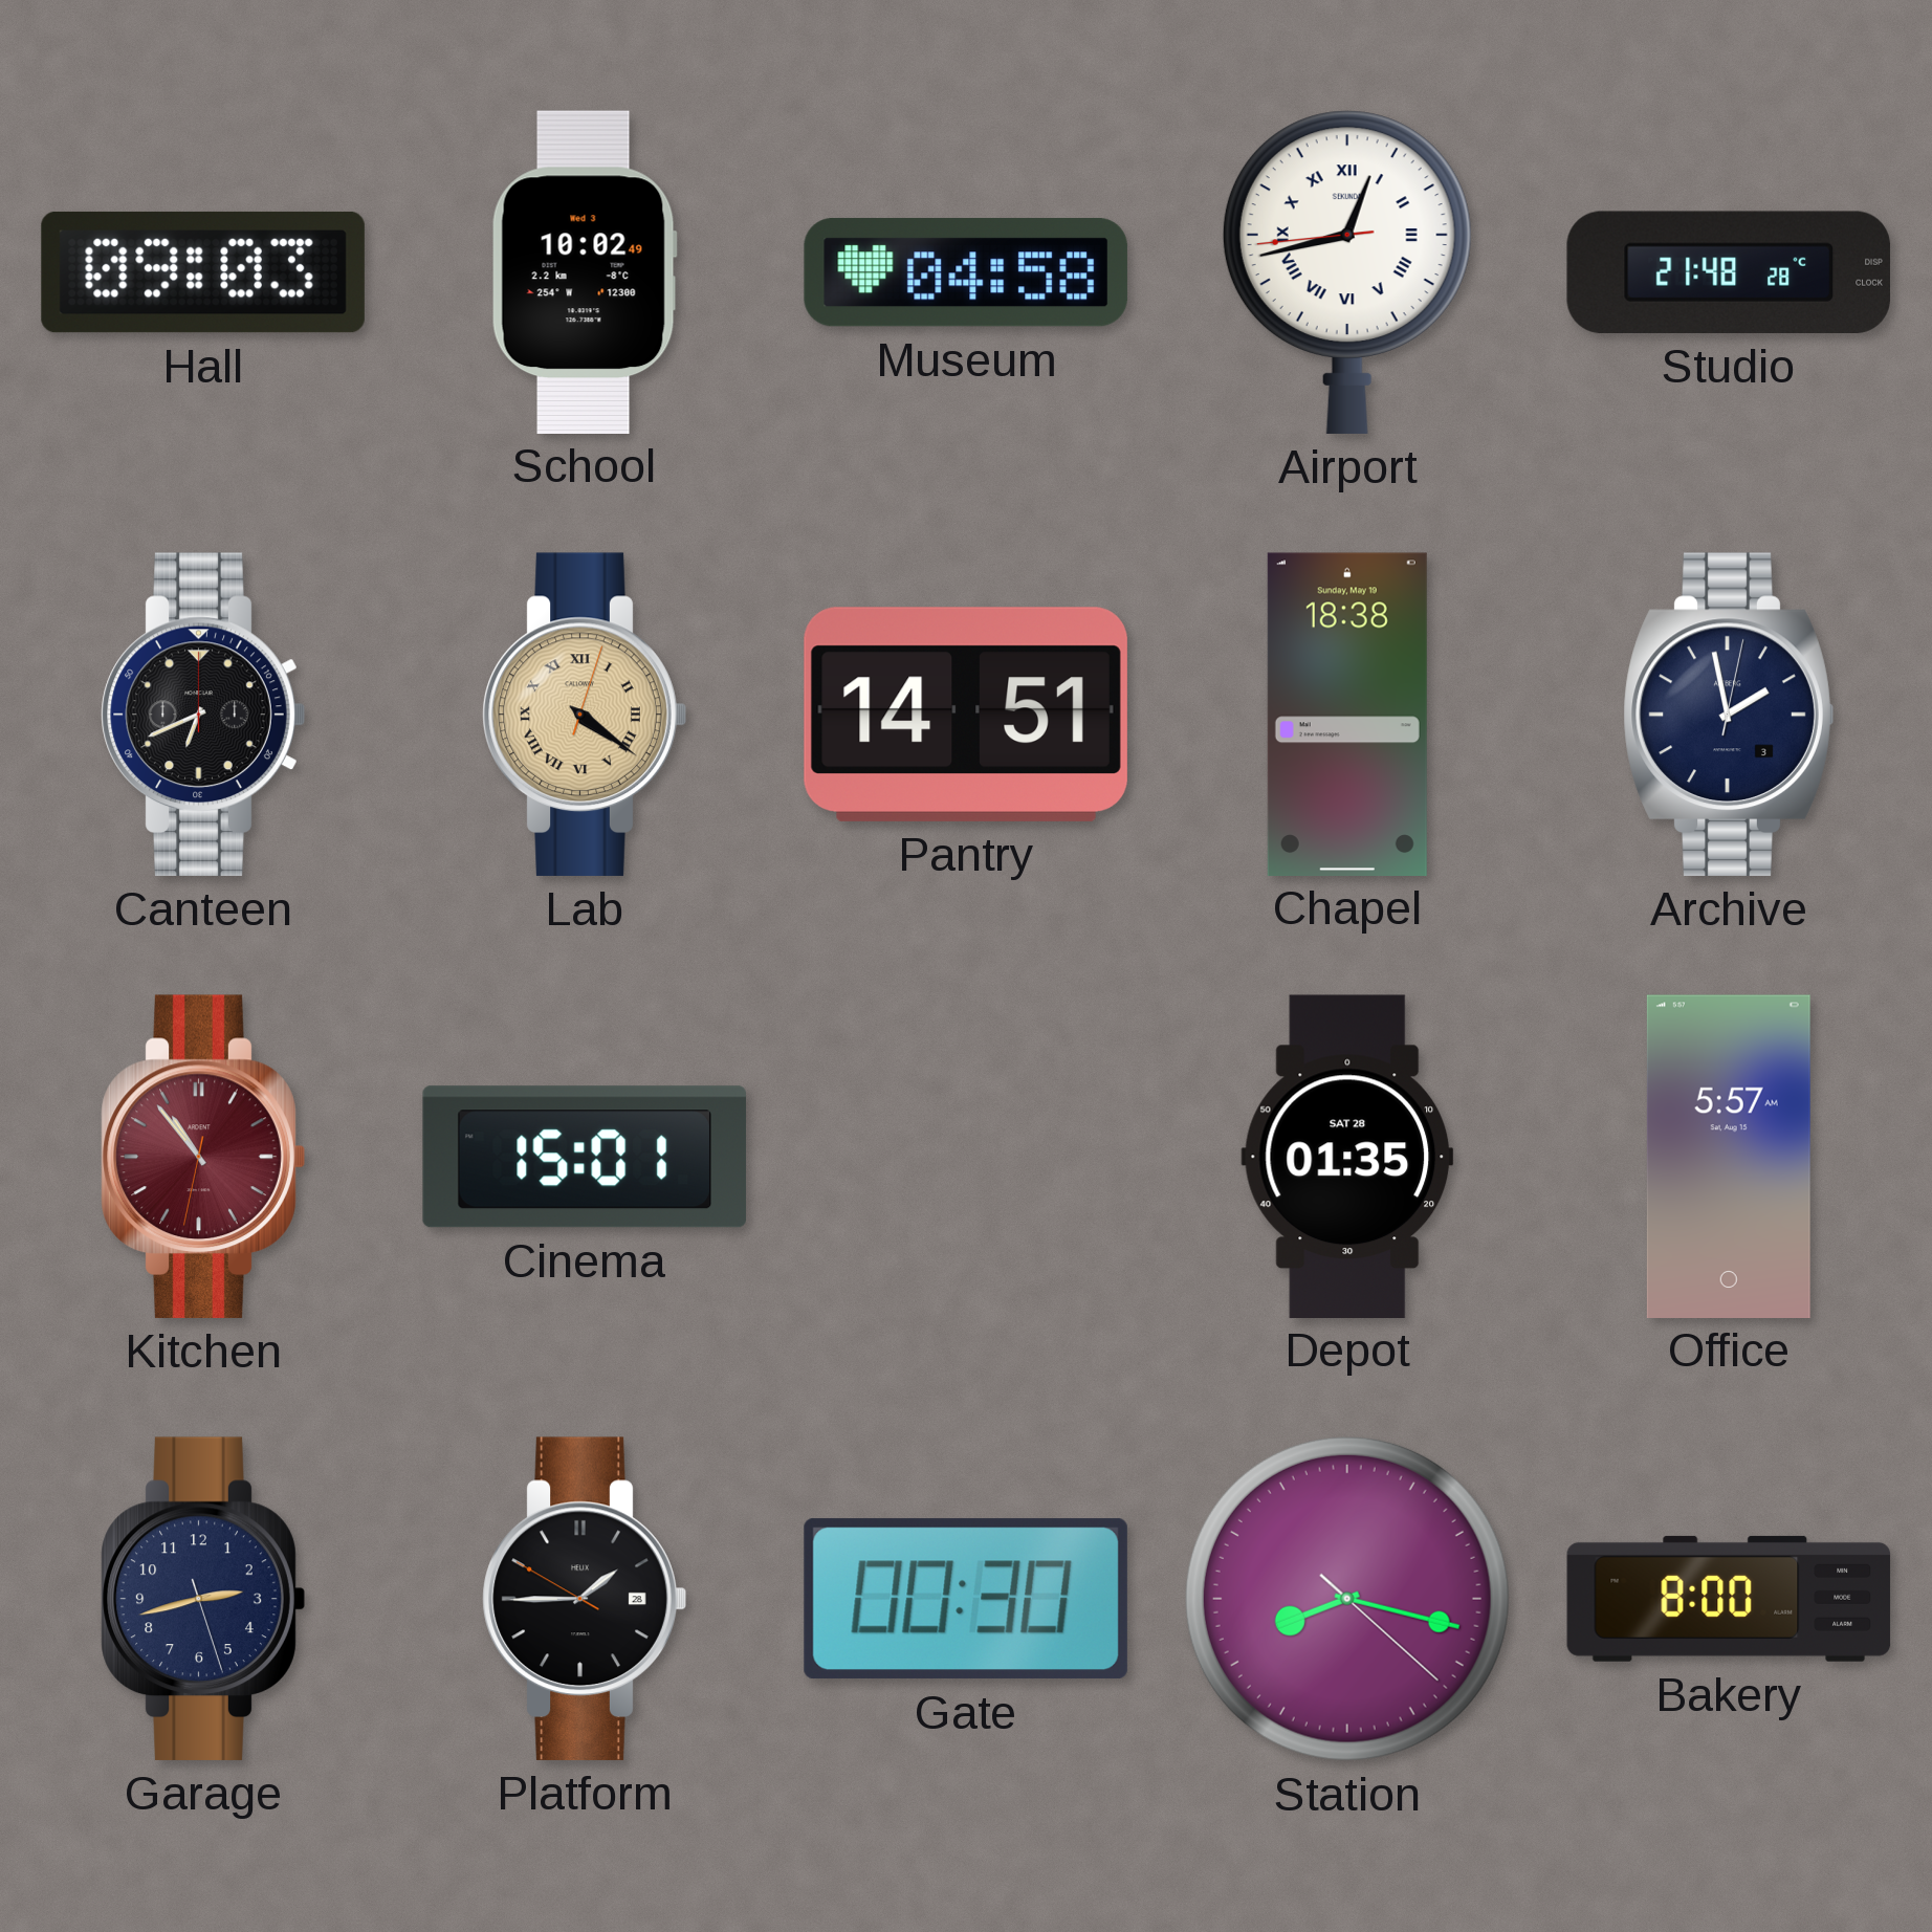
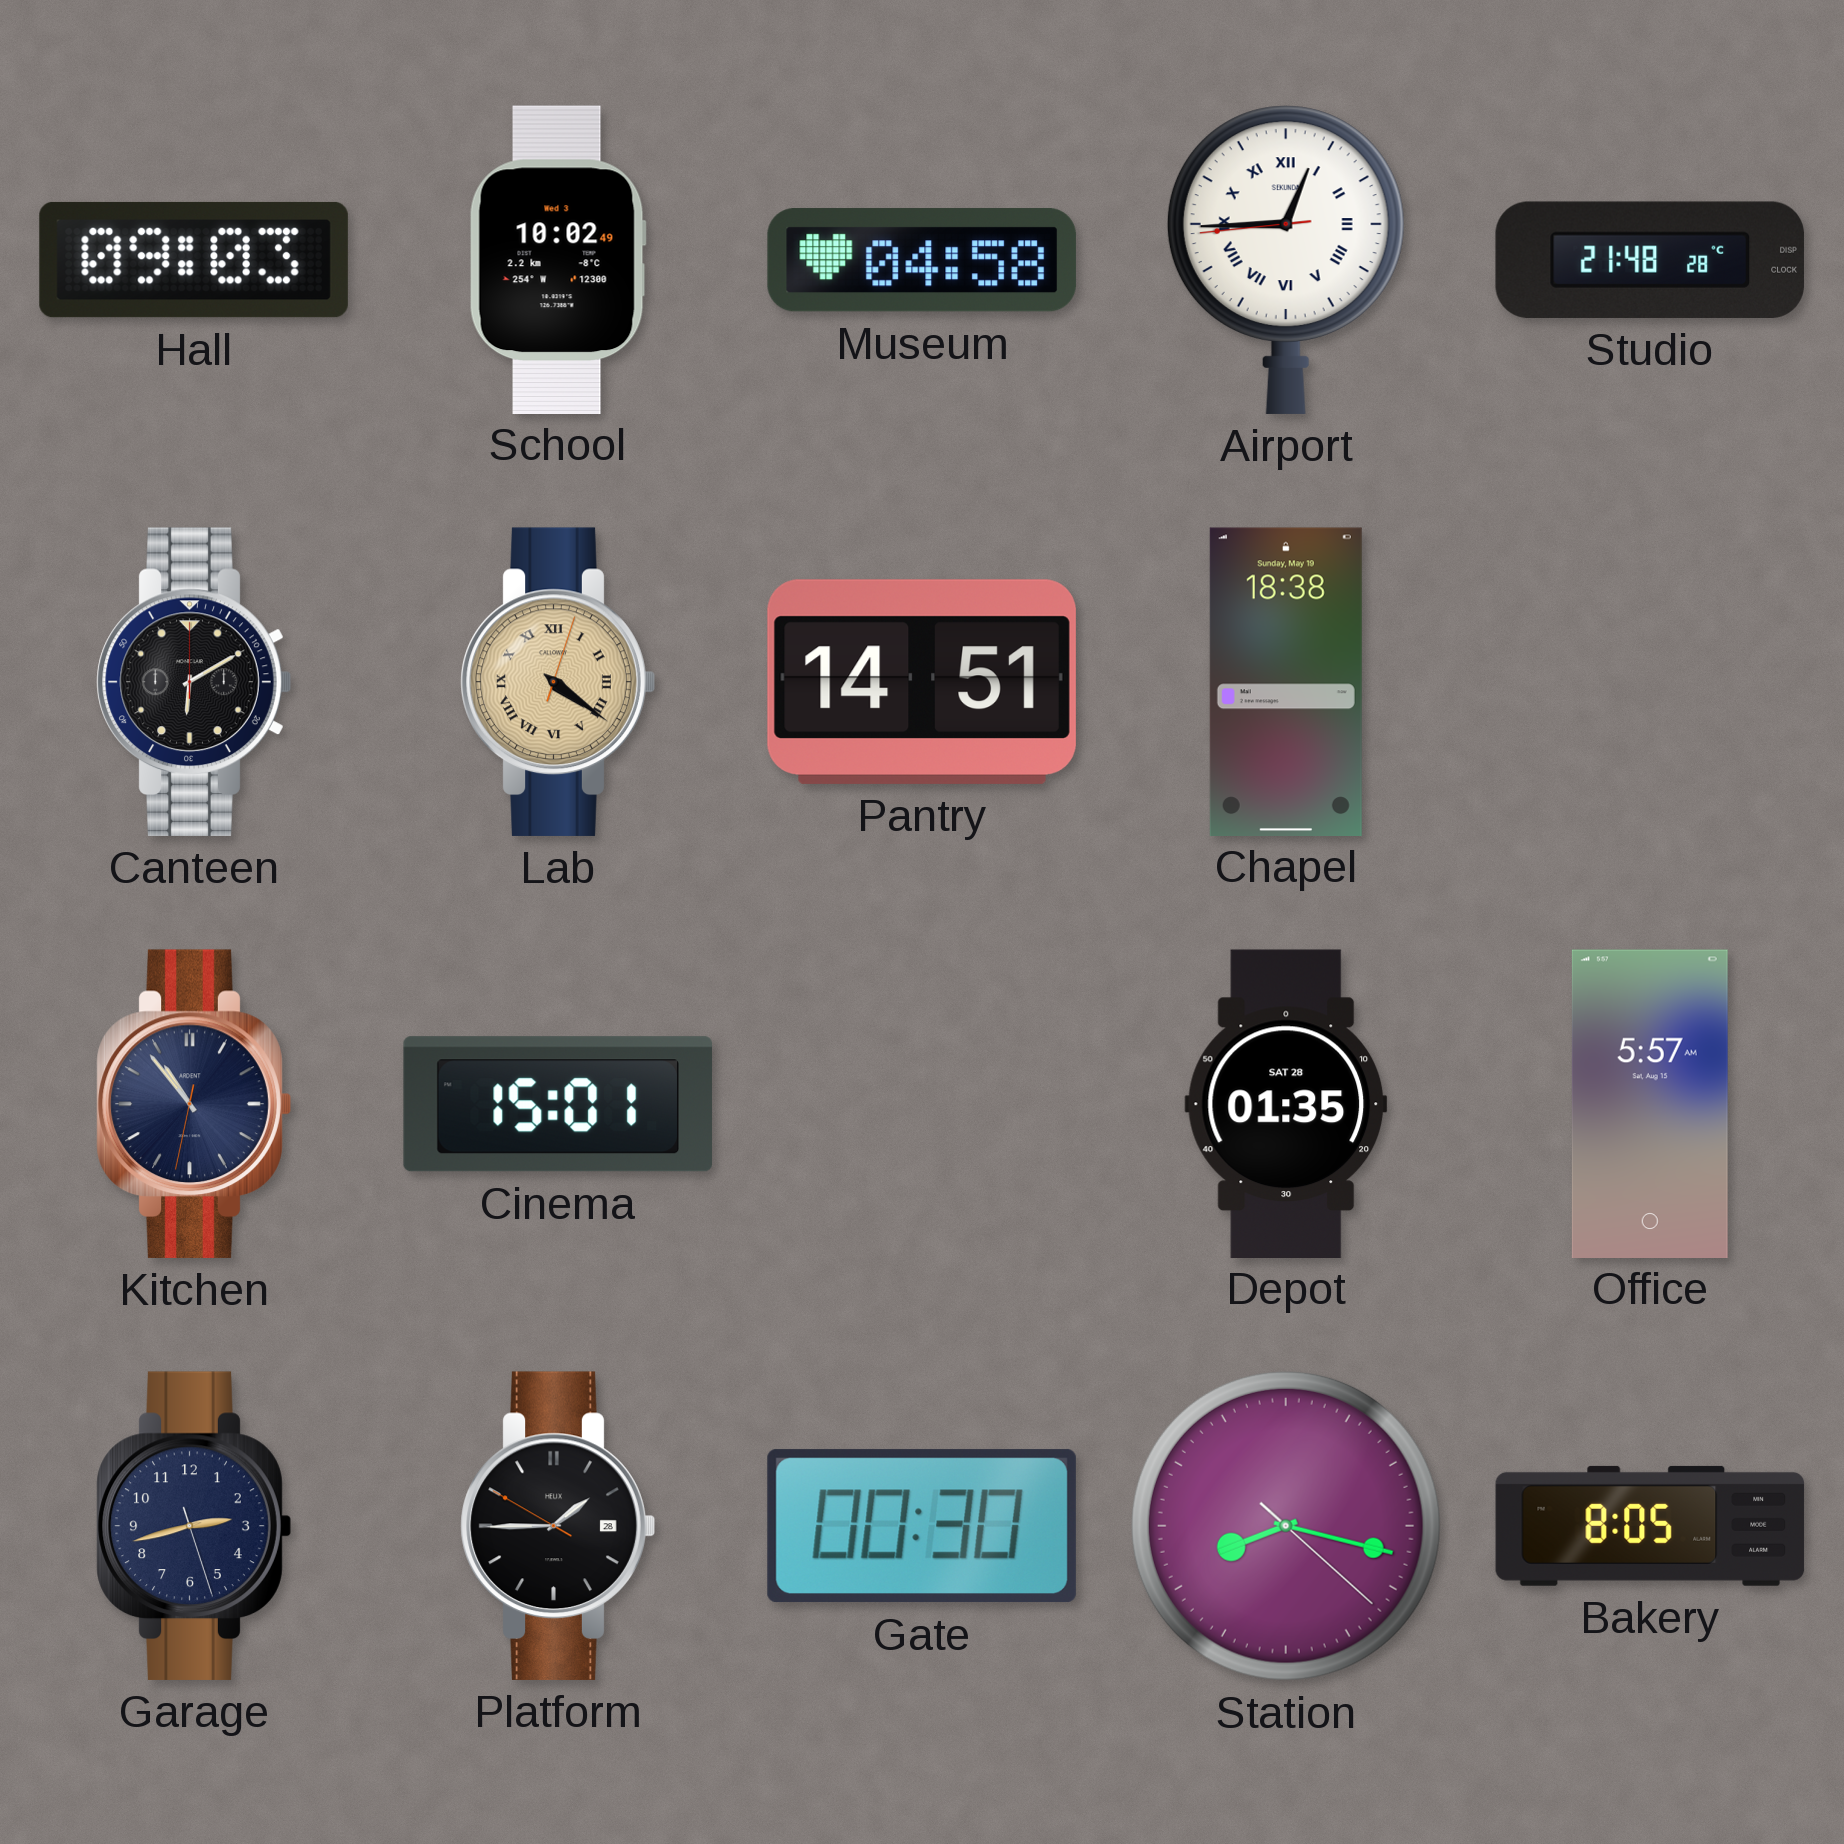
Airport: 12:42 -> 12:44
Canteen: 6:41 -> 6:10
Archive: 1:58 -> none
Kitchen dial: burgundy -> navy
Bakery: 8:00 -> 8:05
